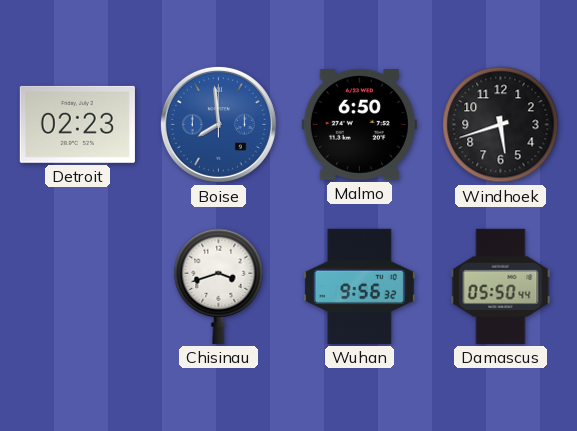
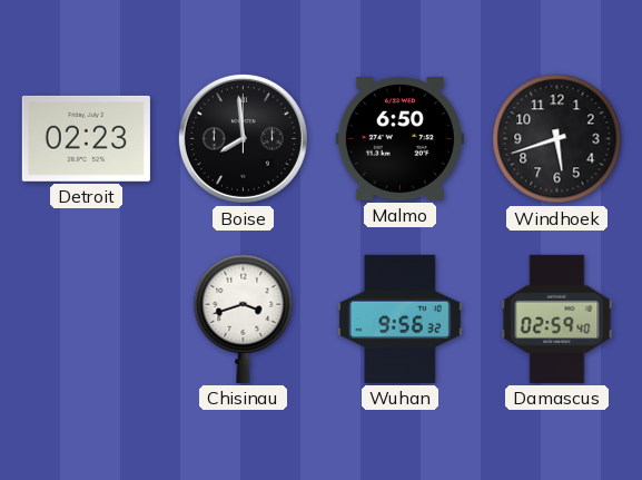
Boise dial: blue -> black
Damascus: 05:50 -> 02:59
